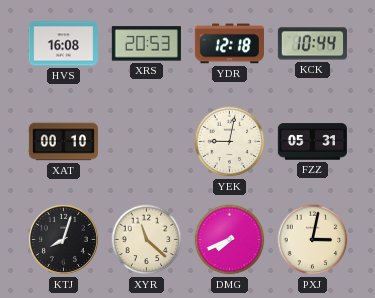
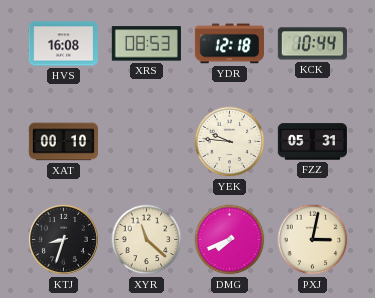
XRS: 20:53 -> 08:53
YEK: 9:02 -> 9:46
KTJ: 8:03 -> 8:33
